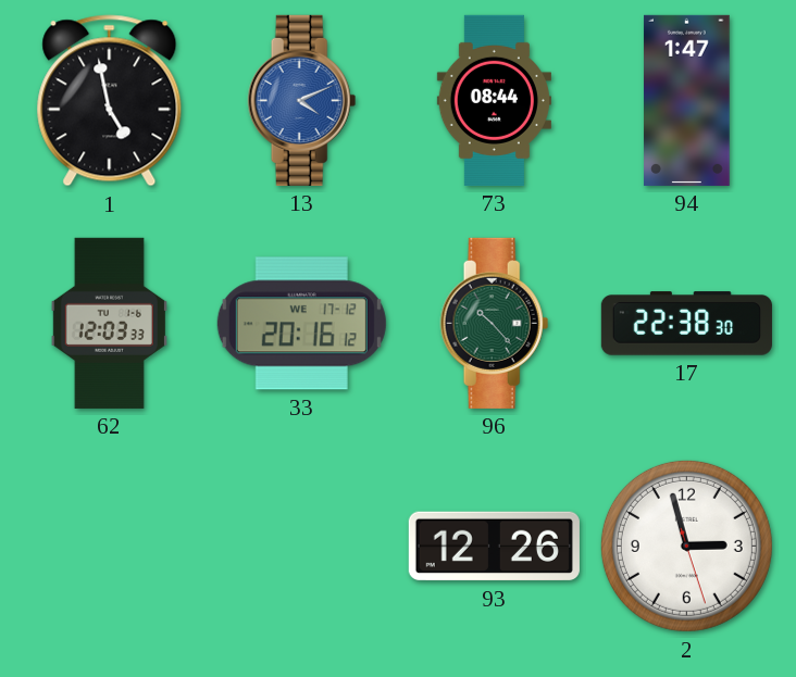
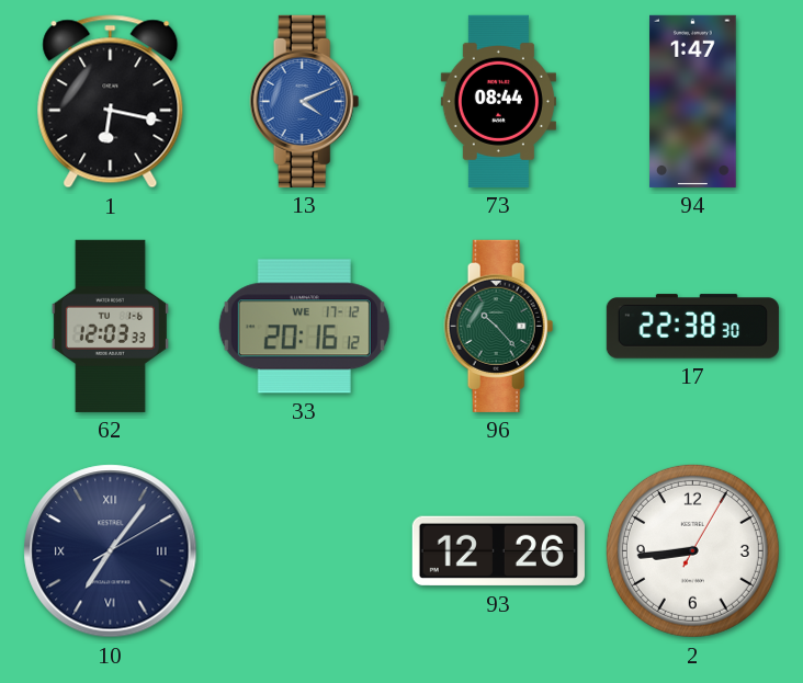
1: 4:58 -> 6:17
10: none -> 7:06
2: 2:57 -> 8:44
